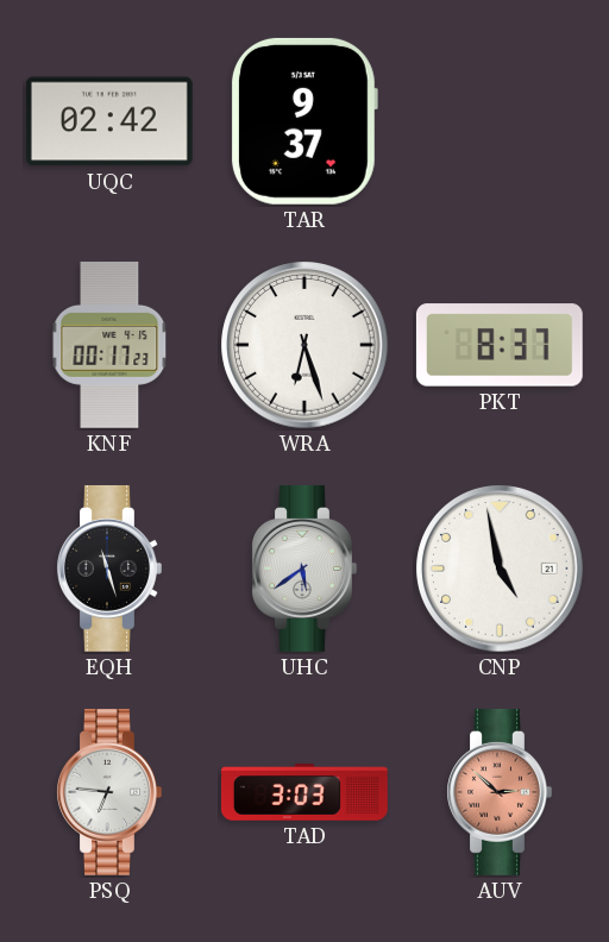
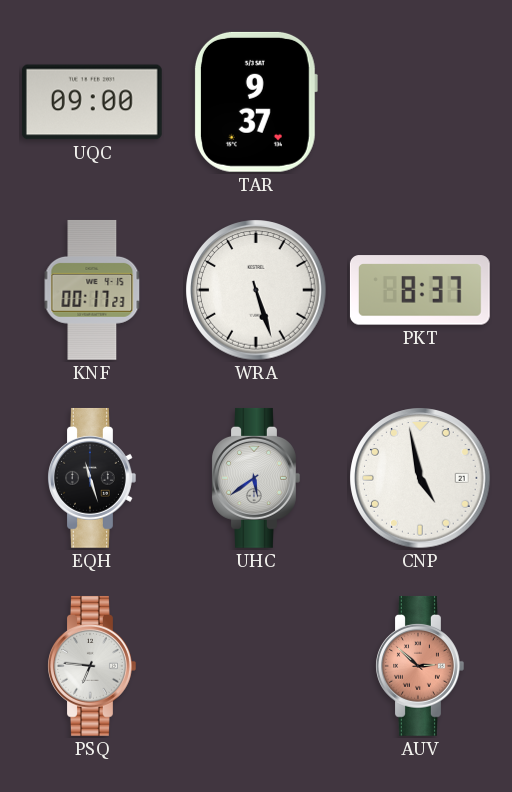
UQC: 02:42 -> 09:00
WRA: 6:27 -> 5:27
TAD: 3:03 -> none
